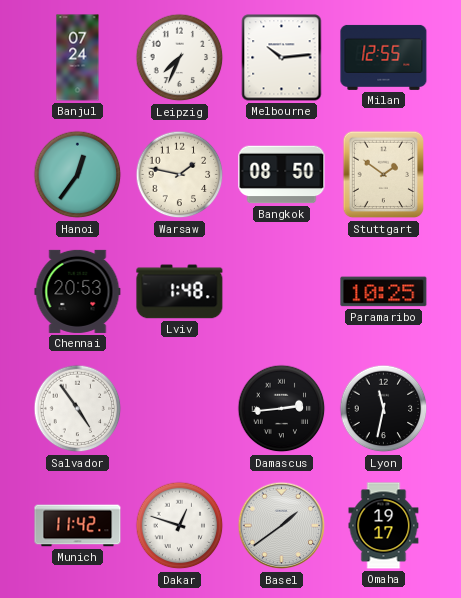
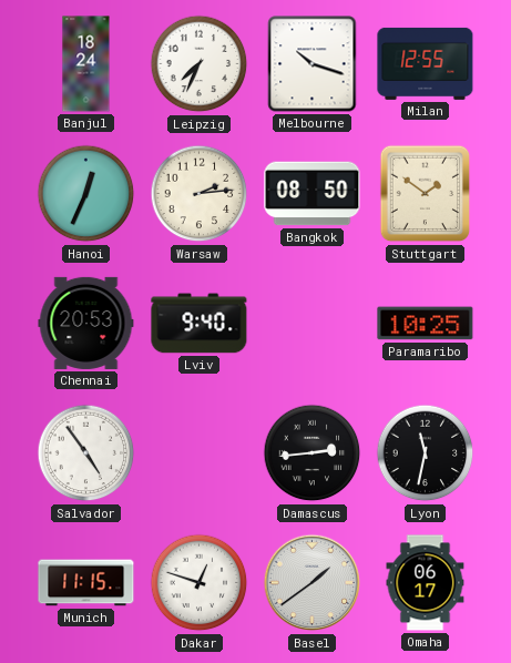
Banjul: 07:24 -> 18:24
Melbourne: 10:14 -> 10:18
Hanoi: 12:36 -> 12:34
Warsaw: 1:47 -> 2:14
Lviv: 1:48 -> 9:40
Munich: 11:42 -> 11:15
Omaha: 19:17 -> 06:17
